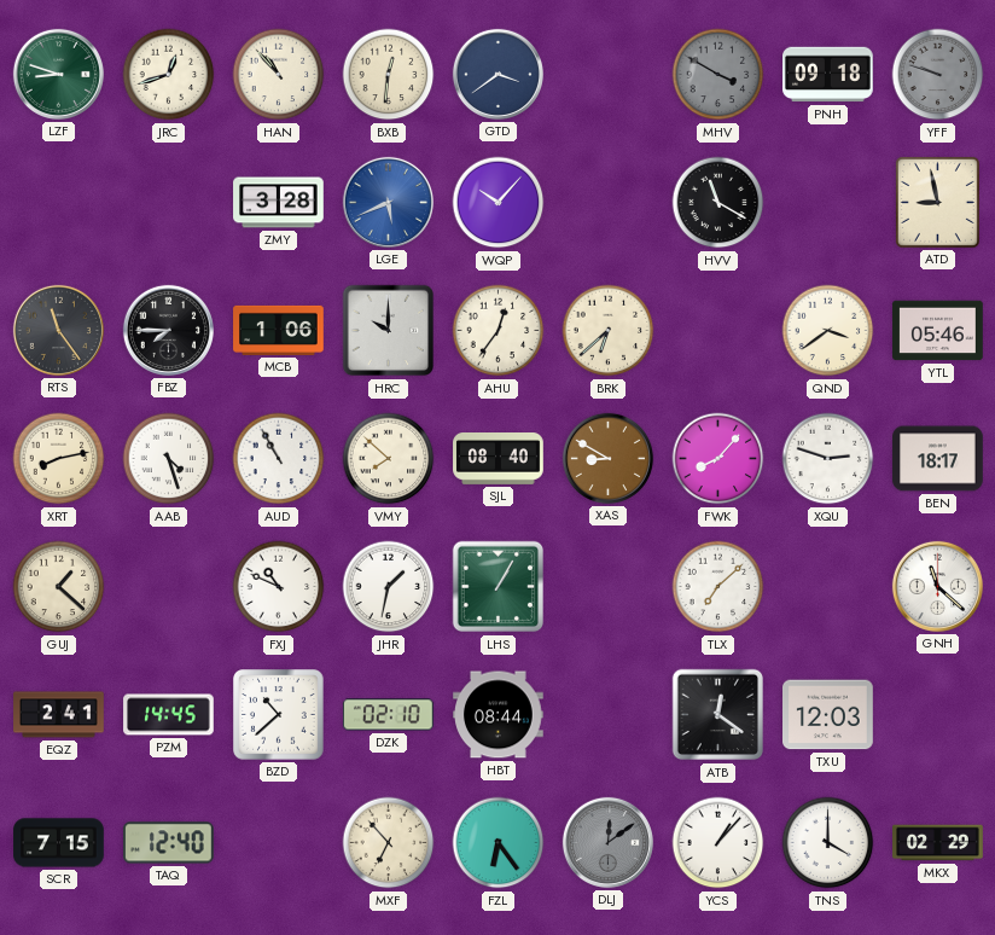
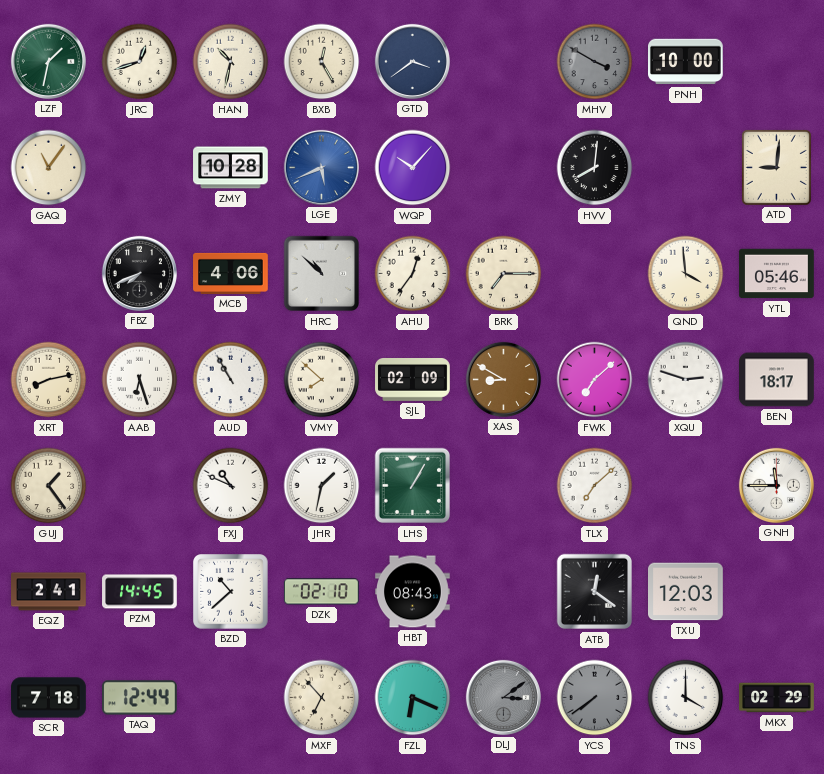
LZF: 8:48 -> 1:32
HAN: 10:53 -> 10:32
BXB: 12:31 -> 12:25
PNH: 09:18 -> 10:00
YFF: 9:48 -> none
GAQ: none -> 11:06
ZMY: 3:28 -> 10:28
HVV: 11:20 -> 8:01
ATD: 8:58 -> 9:01
RTS: 11:24 -> none
FBZ: 7:45 -> 7:41
MCB: 1:06 -> 4:06
HRC: 10:00 -> 10:52
BRK: 6:38 -> 7:15
QND: 3:39 -> 3:59
AAB: 4:27 -> 6:27
SJL: 08:40 -> 02:09
FWK: 8:07 -> 7:08
GUJ: 1:22 -> 1:24
GNH: 11:22 -> 11:45
HBT: 08:44 -> 08:43
SCR: 7:15 -> 7:18
TAQ: 12:40 -> 12:44
FZL: 6:24 -> 6:19
DLJ: 12:09 -> 3:09
YCS: 1:07 -> 7:39
YCS dial: white -> grey
